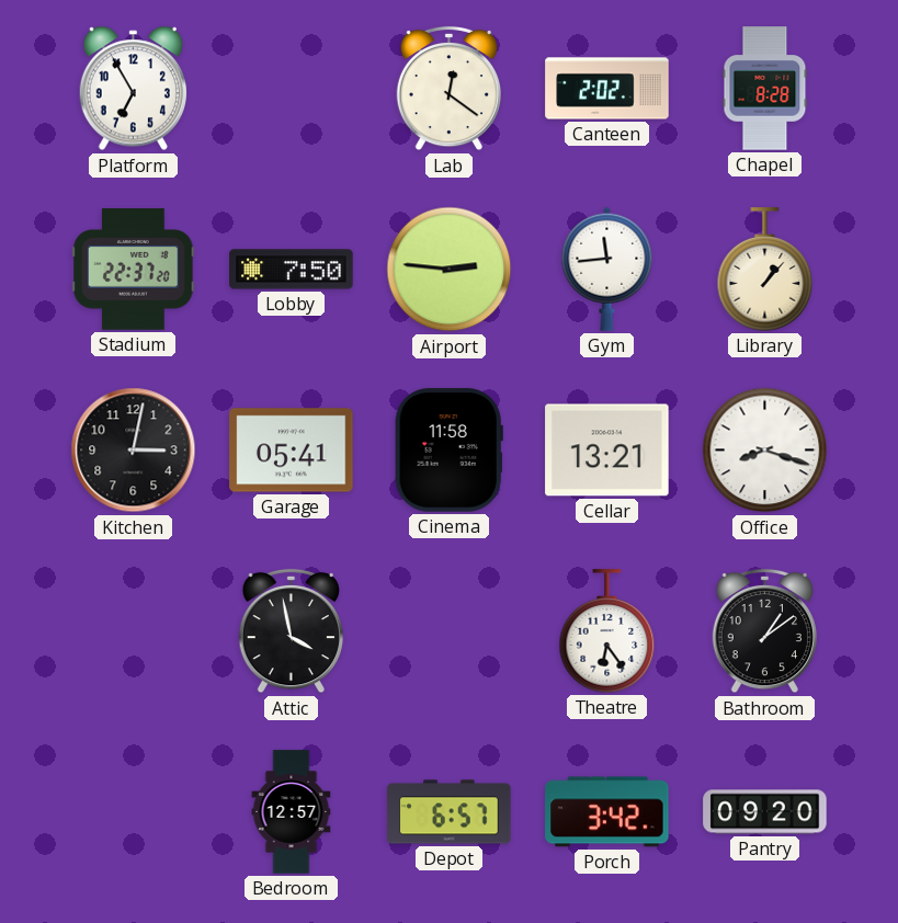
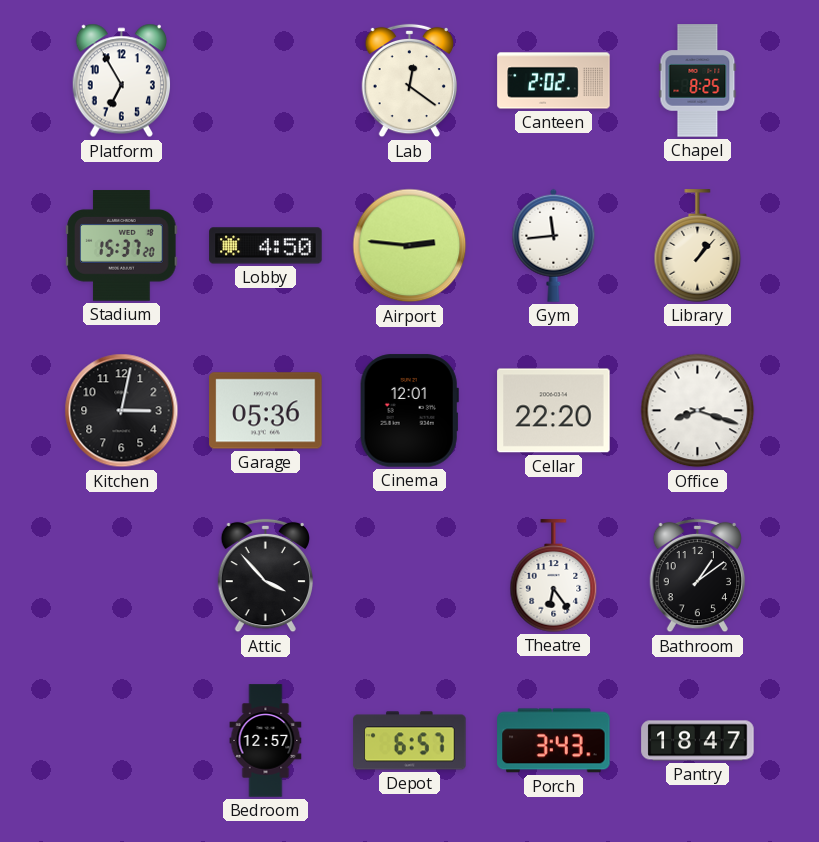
Chapel: 8:28 -> 8:25
Stadium: 22:37 -> 15:37
Lobby: 7:50 -> 4:50
Garage: 05:41 -> 05:36
Cinema: 11:58 -> 12:01
Cellar: 13:21 -> 22:20
Attic: 3:58 -> 3:53
Porch: 3:42 -> 3:43
Pantry: 09:20 -> 18:47
